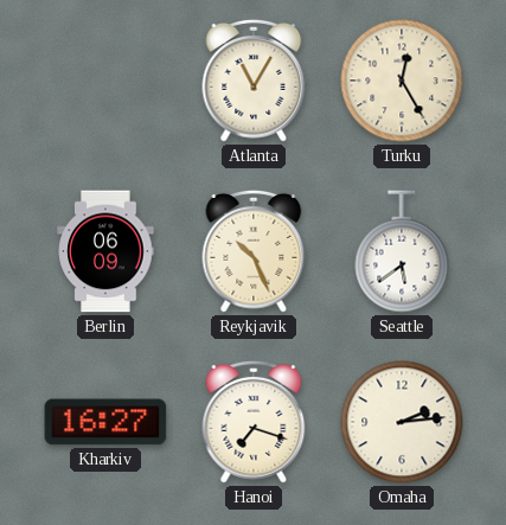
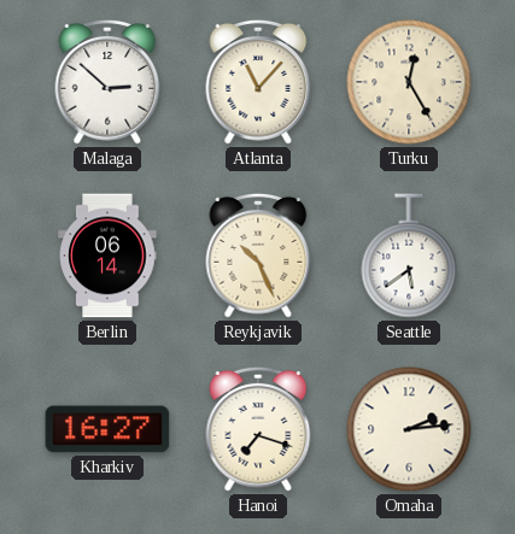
Malaga: none -> 2:52
Atlanta: 11:05 -> 11:07
Berlin: 06:09 -> 06:14
